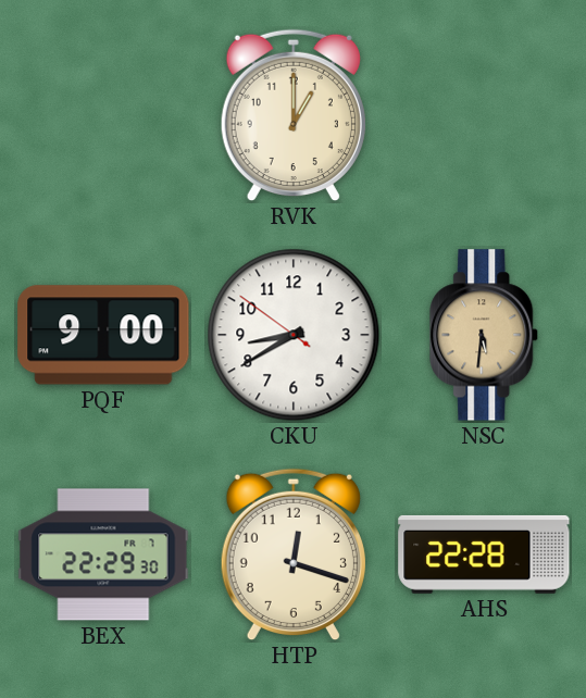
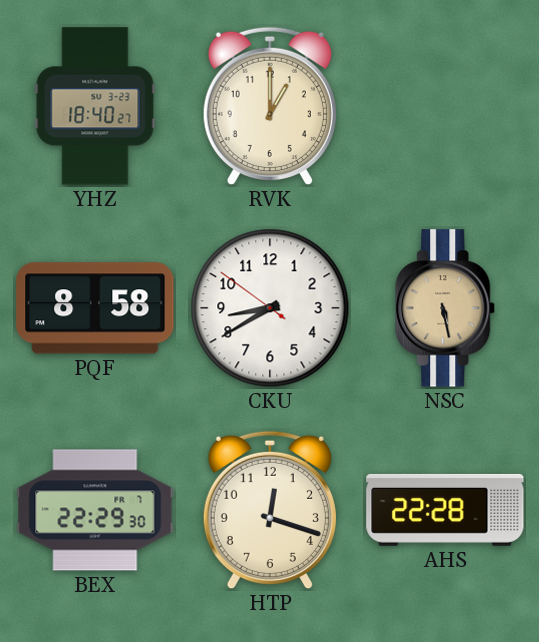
YHZ: none -> 18:40
PQF: 9:00 -> 8:58
NSC: 5:31 -> 5:28
